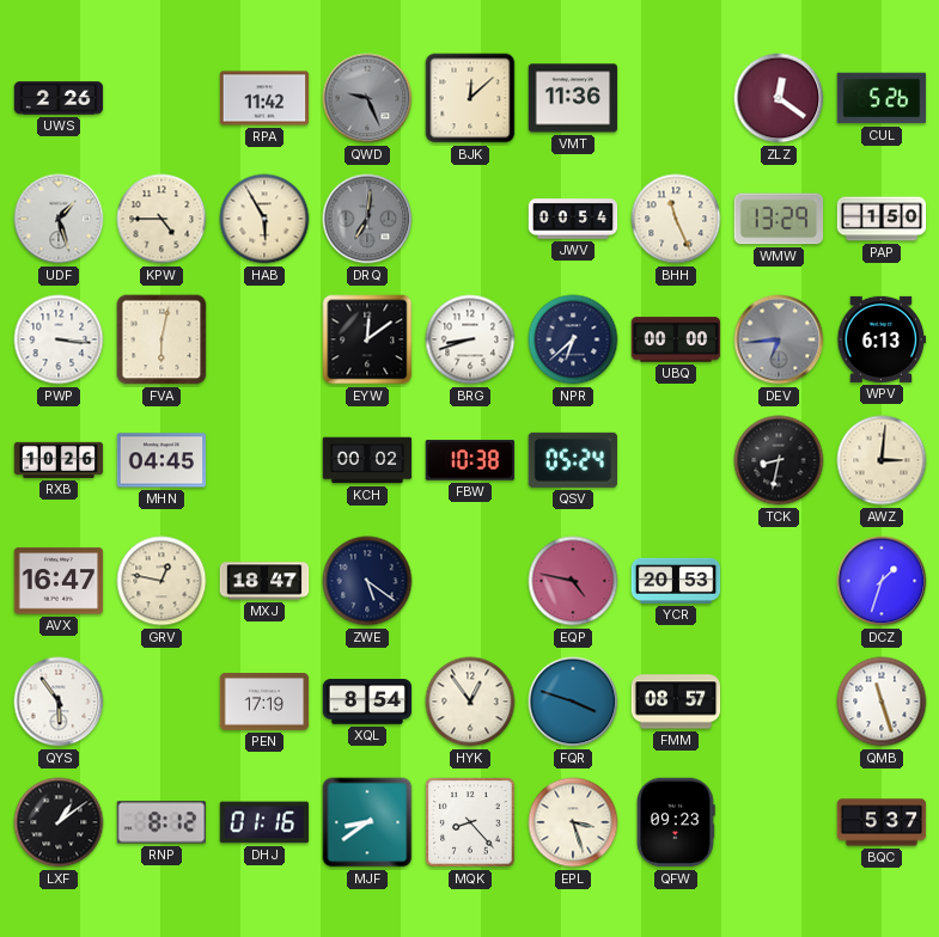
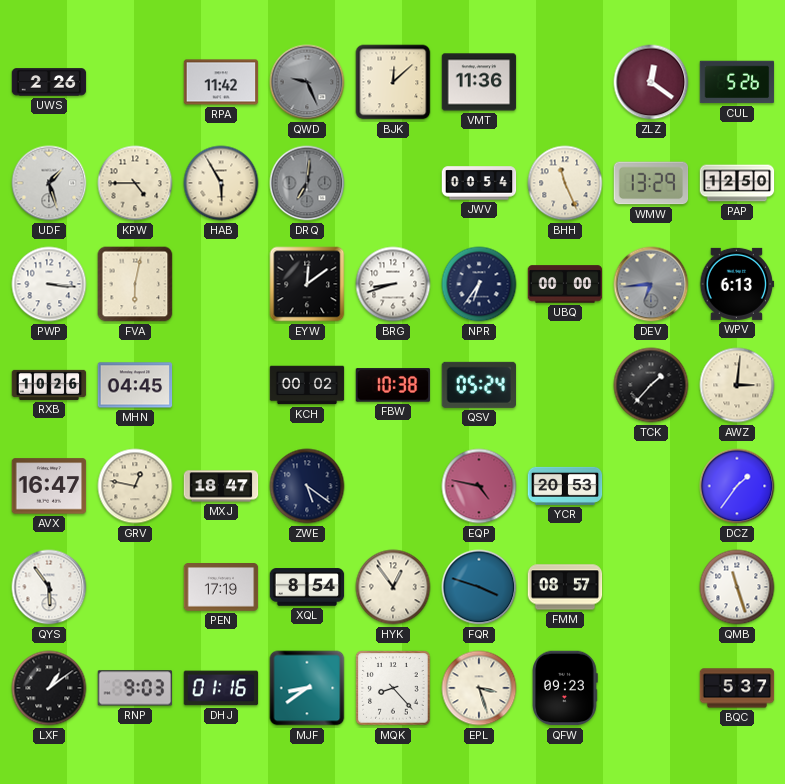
PAP: 1:50 -> 12:50
NPR: 6:38 -> 6:36
TCK: 8:32 -> 1:37
DCZ: 1:33 -> 1:36
RNP: 8:12 -> 9:03
